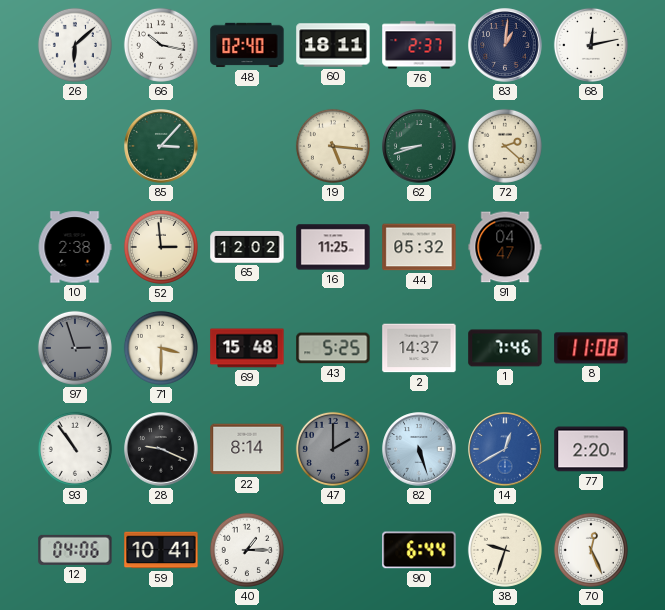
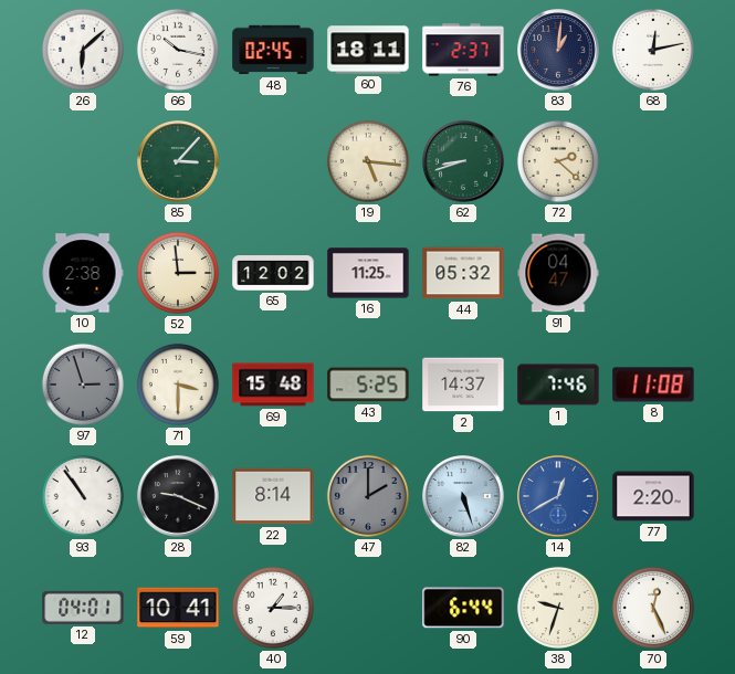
48: 02:40 -> 02:45
12: 04:06 -> 04:01
